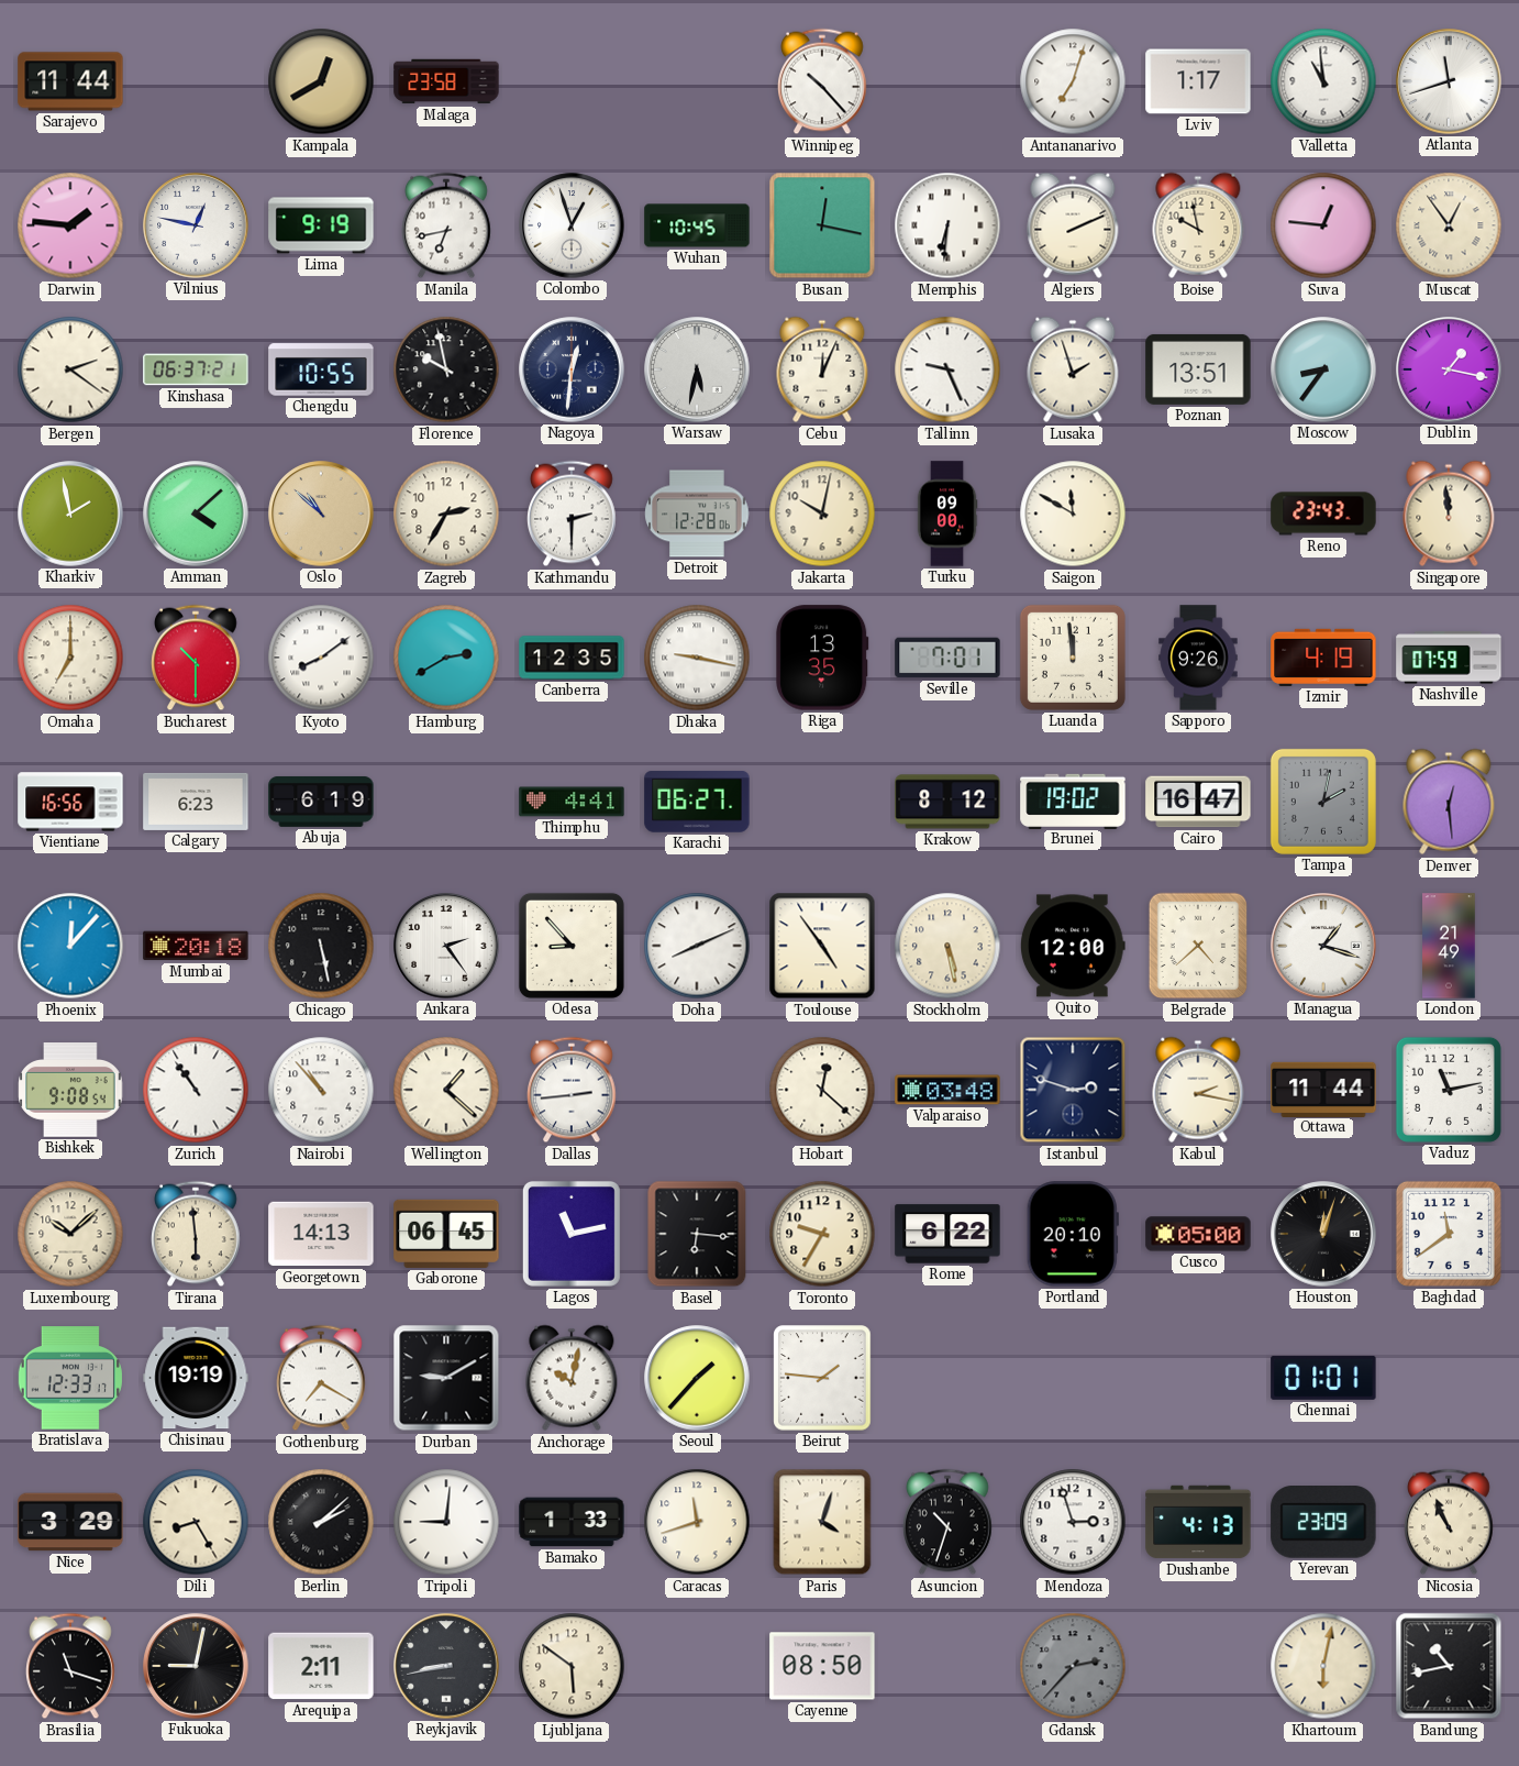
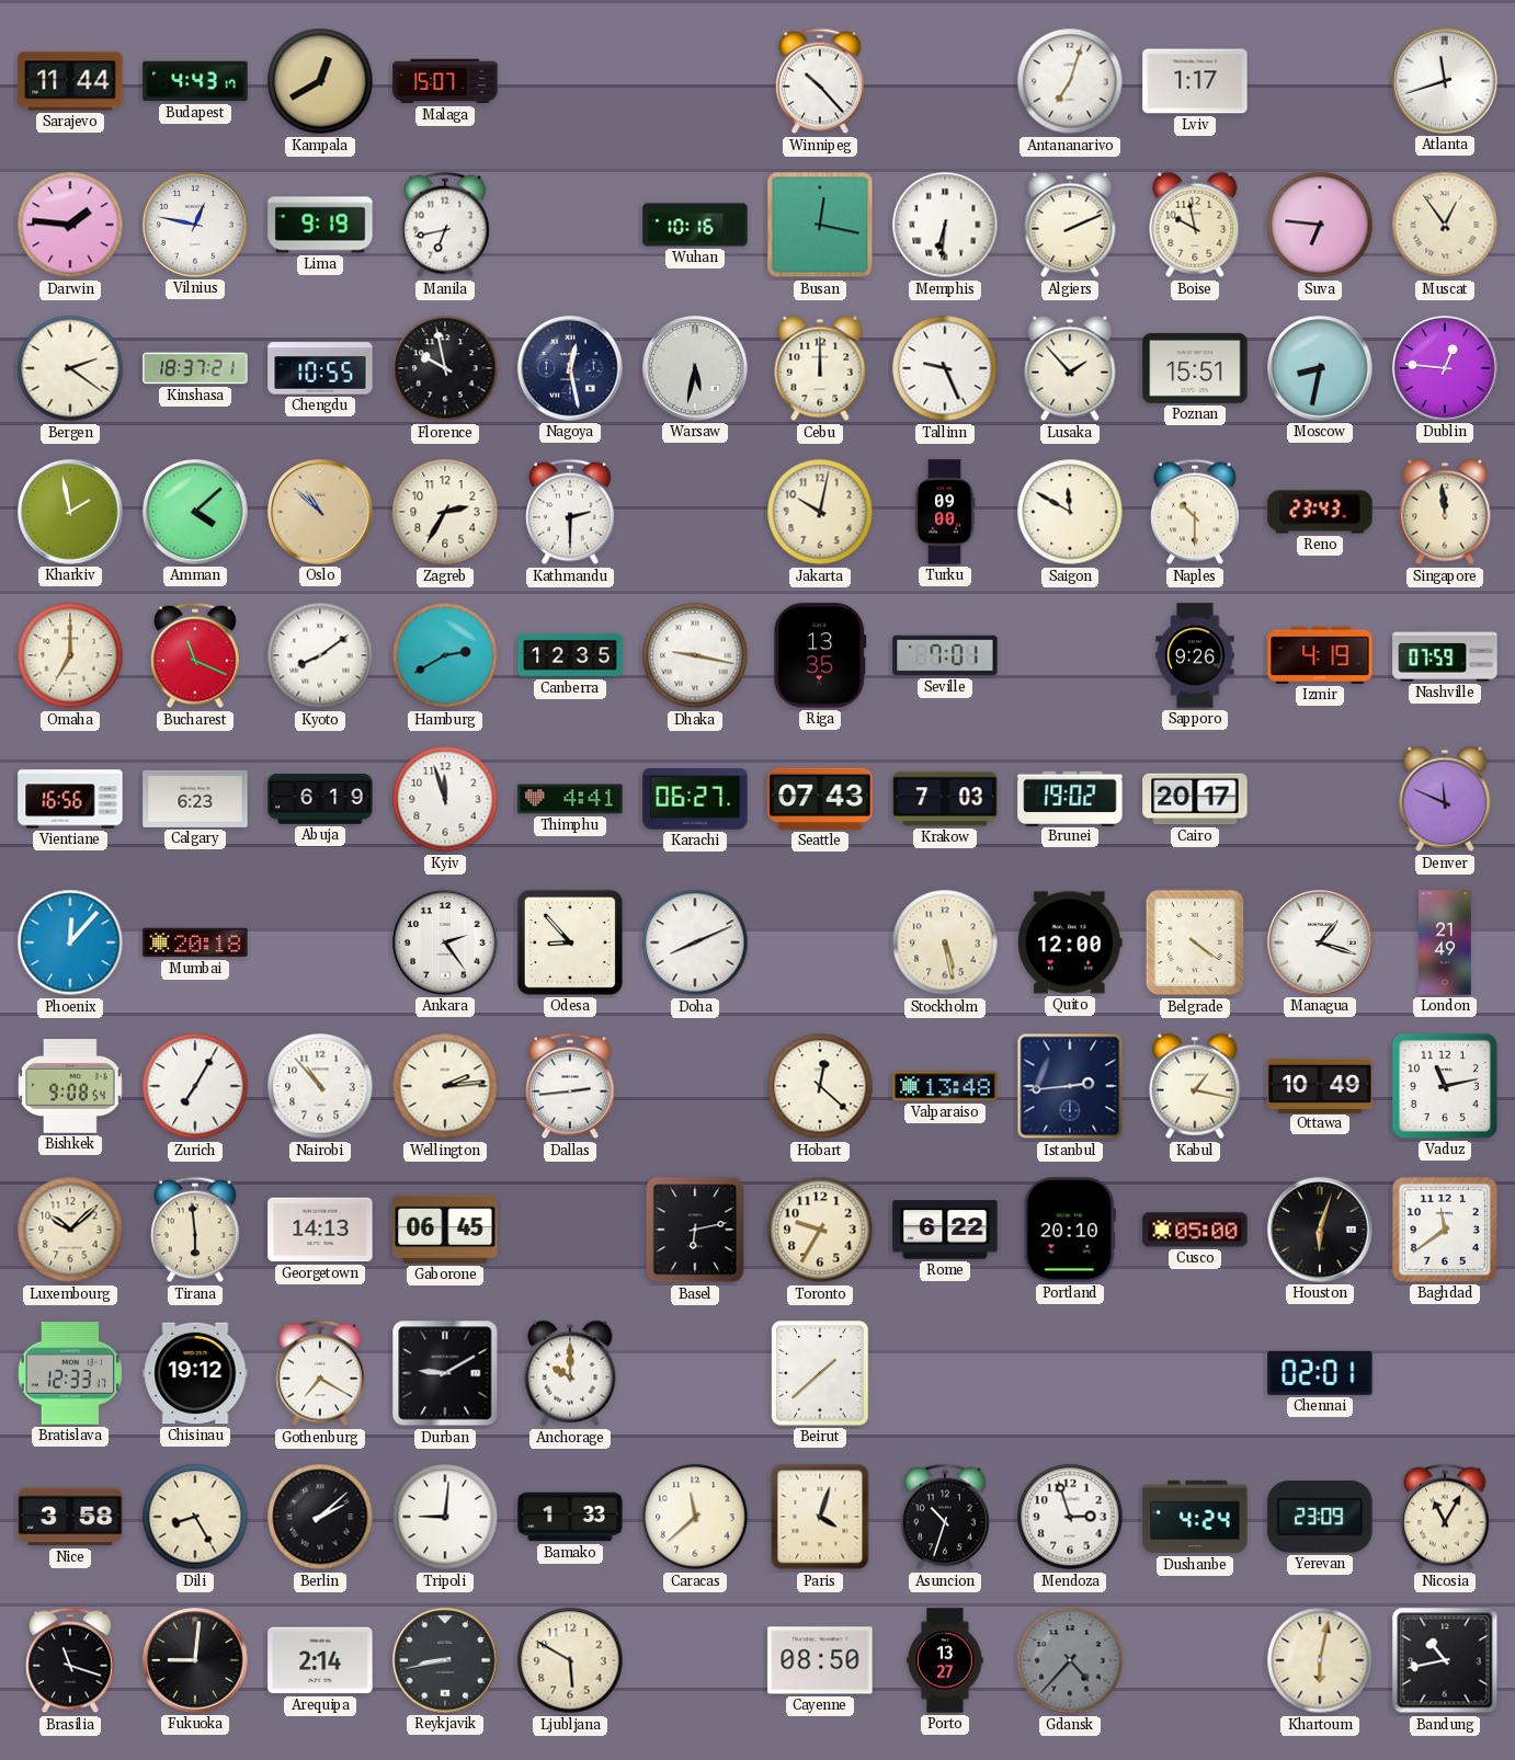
Budapest: none -> 4:43
Malaga: 23:58 -> 15:07
Valletta: 10:59 -> none
Colombo: 12:57 -> none
Wuhan: 10:45 -> 10:16
Suva: 12:46 -> 6:46
Kinshasa: 06:37 -> 18:37
Nagoya: 12:31 -> 12:28
Cebu: 12:04 -> 12:00
Lusaka: 1:57 -> 1:53
Poznan: 13:51 -> 15:51
Moscow: 8:36 -> 8:32
Dublin: 1:17 -> 12:46
Detroit: 12:28 -> none
Naples: none -> 10:30
Bucharest: 10:30 -> 11:19
Luanda: 11:59 -> none
Kyiv: none -> 11:57
Seattle: none -> 07:43
Krakow: 8:12 -> 7:03
Cairo: 16:47 -> 20:17
Tampa: 2:02 -> none
Denver: 12:29 -> 11:49
Chicago: 5:28 -> none
Toulouse: 4:54 -> none
Belgrade: 4:38 -> 4:21
Zurich: 10:54 -> 7:05
Wellington: 1:22 -> 2:14
Valparaiso: 03:48 -> 13:48
Istanbul: 2:48 -> 2:44
Kabul: 2:17 -> 1:17
Ottawa: 11:44 -> 10:49
Lagos: 11:13 -> none
Basel: 6:16 -> 6:13
Houston: 12:03 -> 6:03
Chisinau: 19:19 -> 19:12
Anchorage: 10:02 -> 10:00
Seoul: 1:37 -> none
Beirut: 1:46 -> 1:38
Chennai: 01:01 -> 02:01
Nice: 3:29 -> 3:58
Caracas: 11:42 -> 11:38
Dushanbe: 4:13 -> 4:24
Nicosia: 10:56 -> 11:05
Fukuoka: 9:02 -> 9:01
Arequipa: 2:11 -> 2:14
Ljubljana: 5:51 -> 5:50
Porto: none -> 13:27
Gdansk: 2:37 -> 4:37
